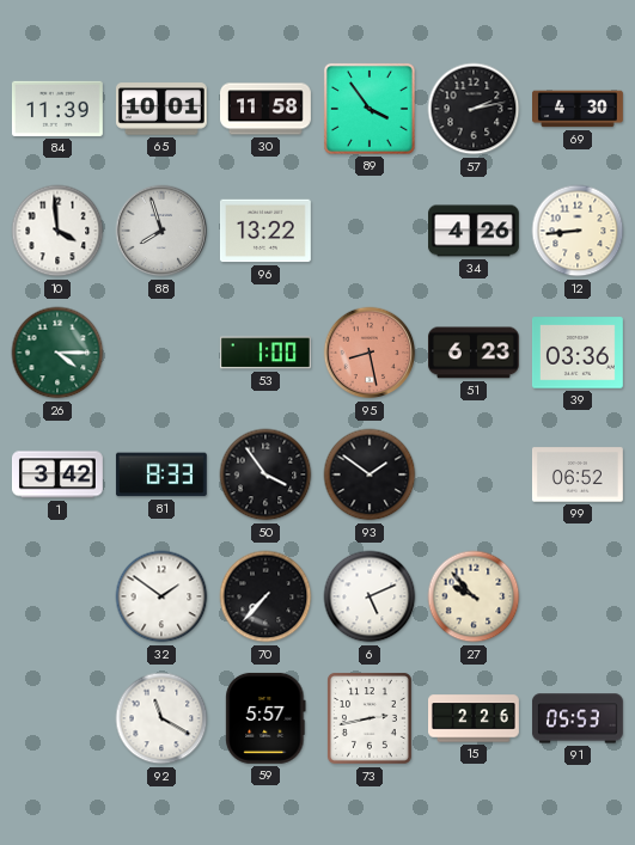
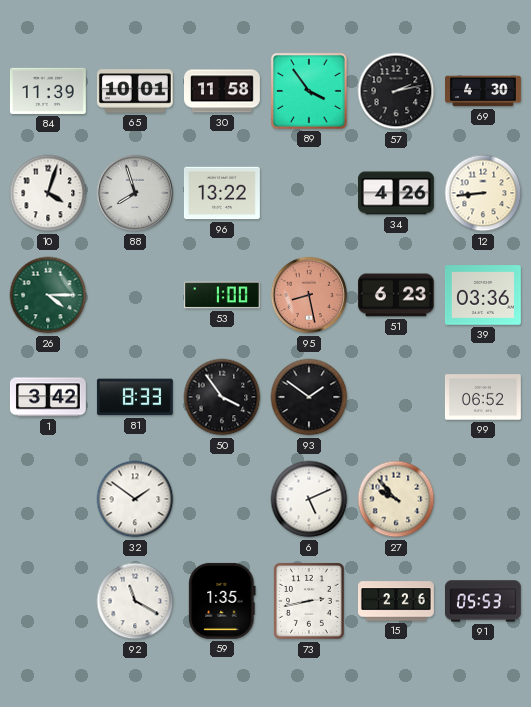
10: 3:59 -> 4:03
70: 7:37 -> none
59: 5:57 -> 1:35
